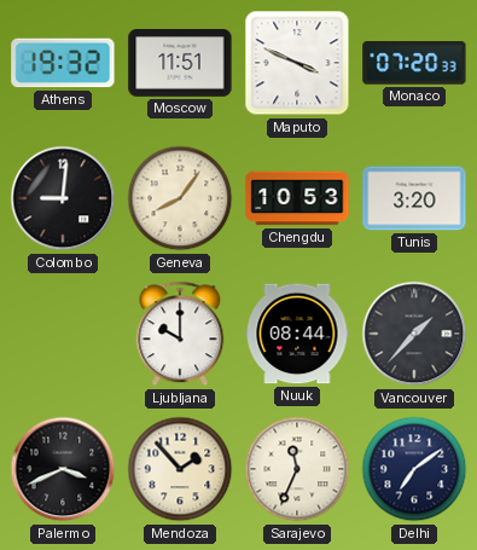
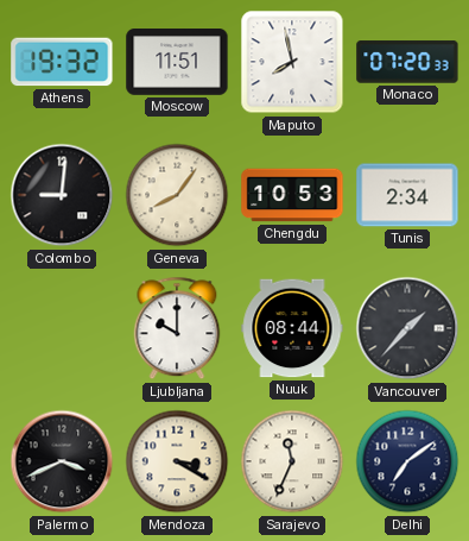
Maputo: 3:49 -> 7:58
Tunis: 3:20 -> 2:34
Mendoza: 1:53 -> 3:20
